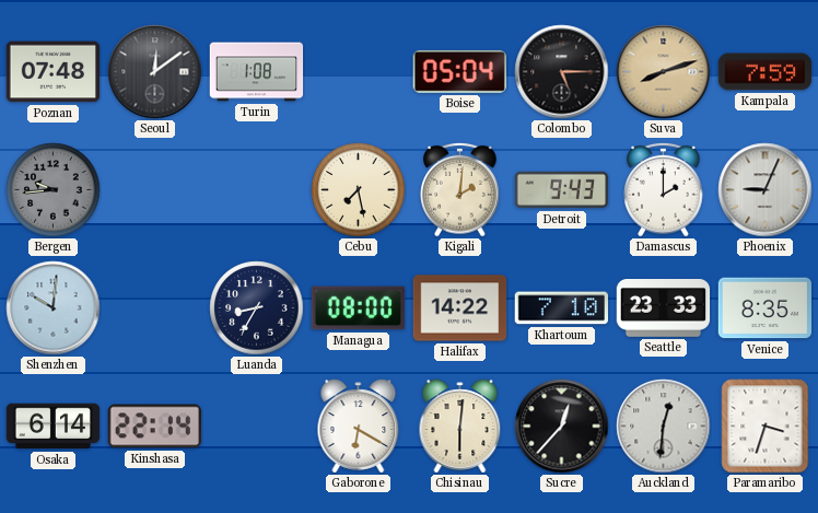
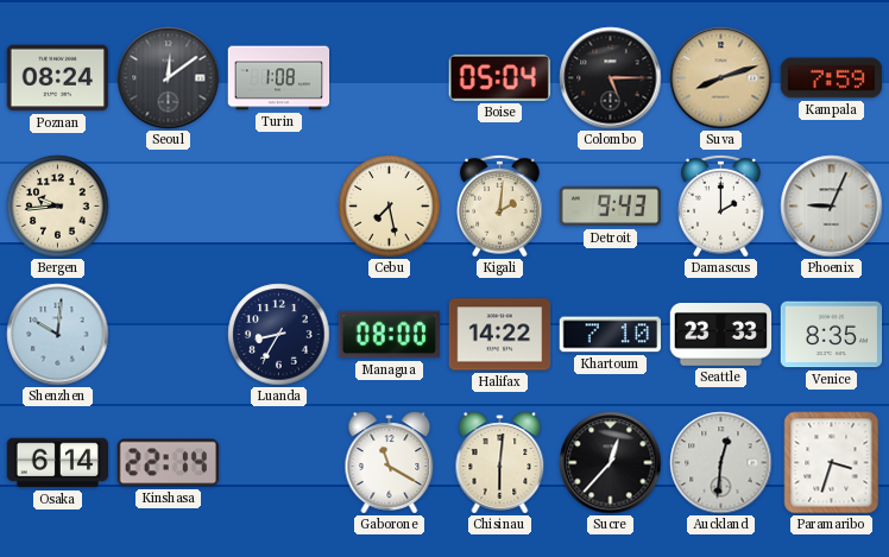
Poznan: 07:48 -> 08:24
Bergen dial: grey -> cream
Gaborone: 6:20 -> 11:20
